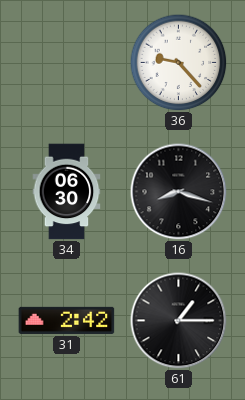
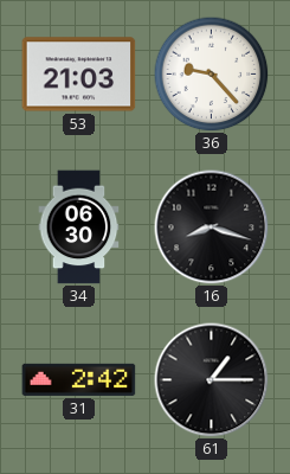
53: none -> 21:03
